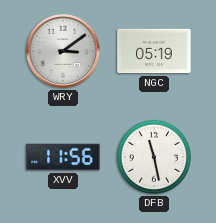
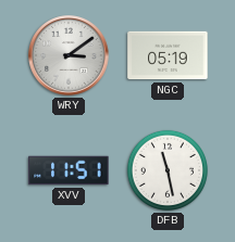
XVV: 11:56 -> 11:51
